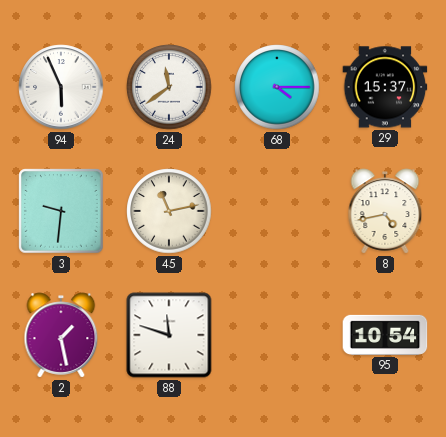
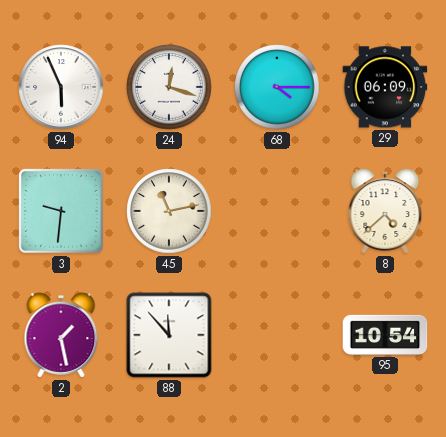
24: 11:39 -> 12:18
29: 15:37 -> 06:09
8: 4:43 -> 4:38
88: 11:48 -> 11:53
